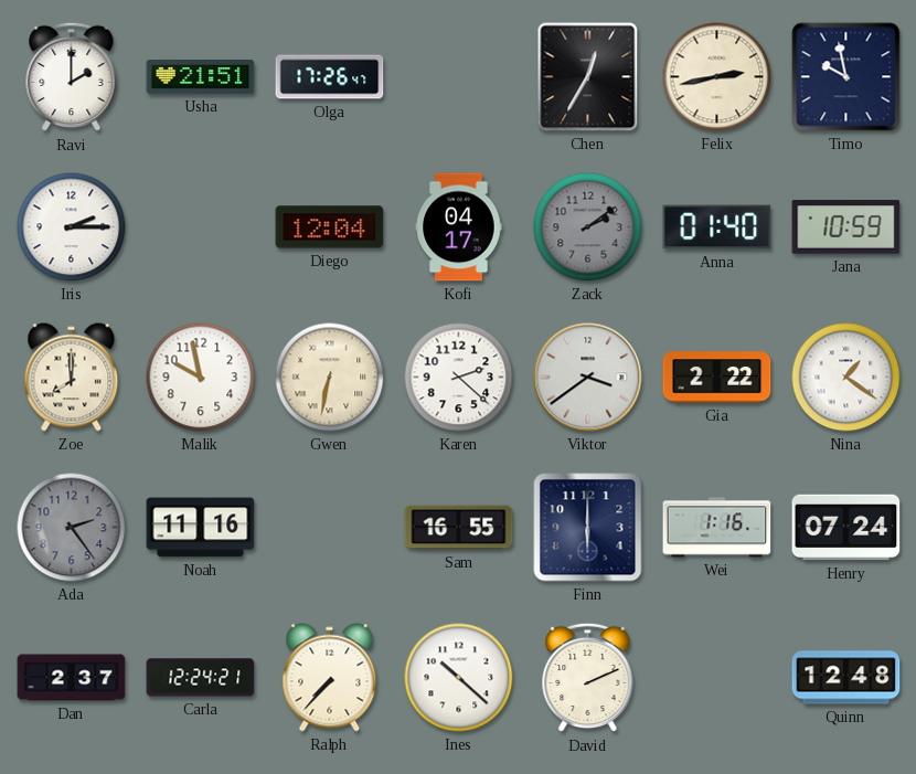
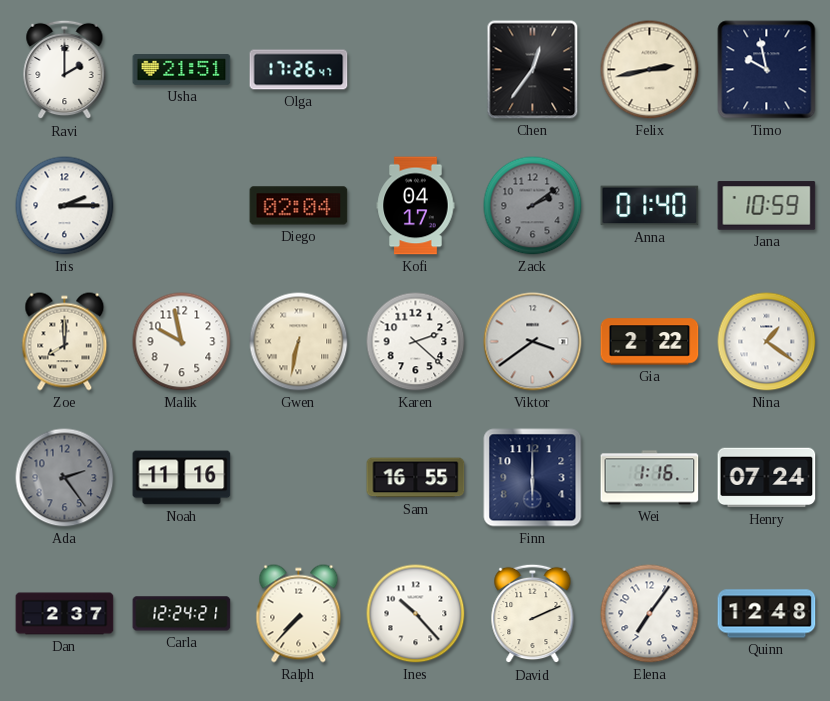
Chen: 12:35 -> 12:36
Diego: 12:04 -> 02:04
Ines: 10:22 -> 10:23
Elena: none -> 7:06
